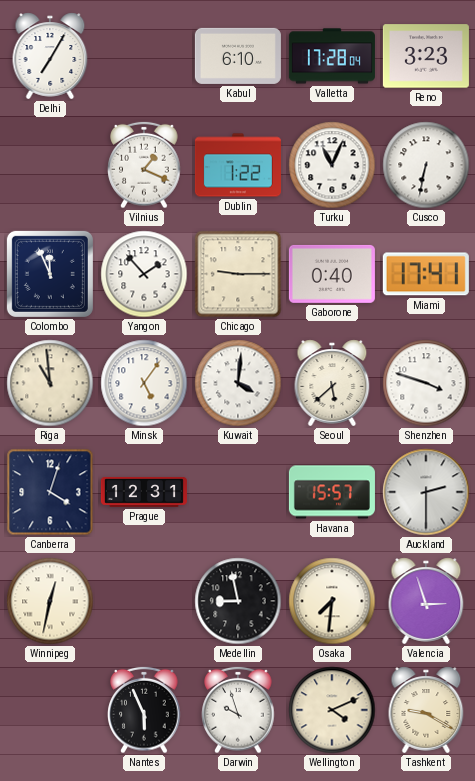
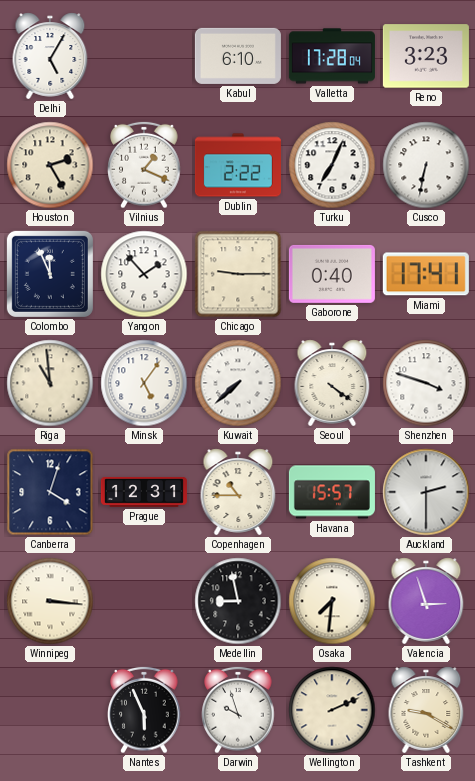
Delhi: 7:05 -> 5:05
Houston: none -> 2:25
Dublin: 1:22 -> 2:22
Turku: 11:04 -> 7:04
Kuwait: 4:01 -> 7:38
Seoul: 5:38 -> 4:21
Copenhagen: none -> 10:45
Winnipeg: 12:32 -> 3:16
Wellington: 4:11 -> 2:11
